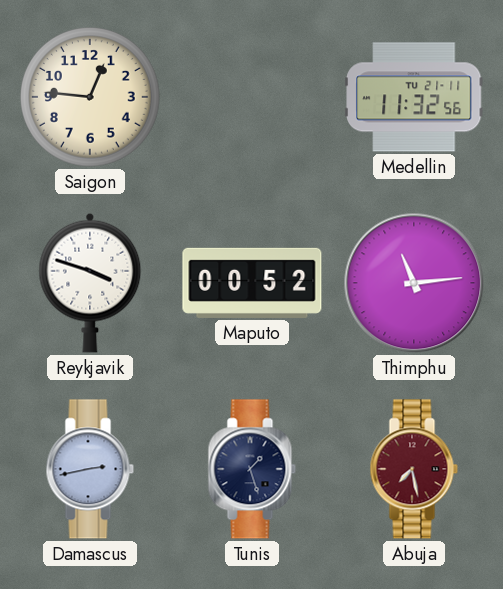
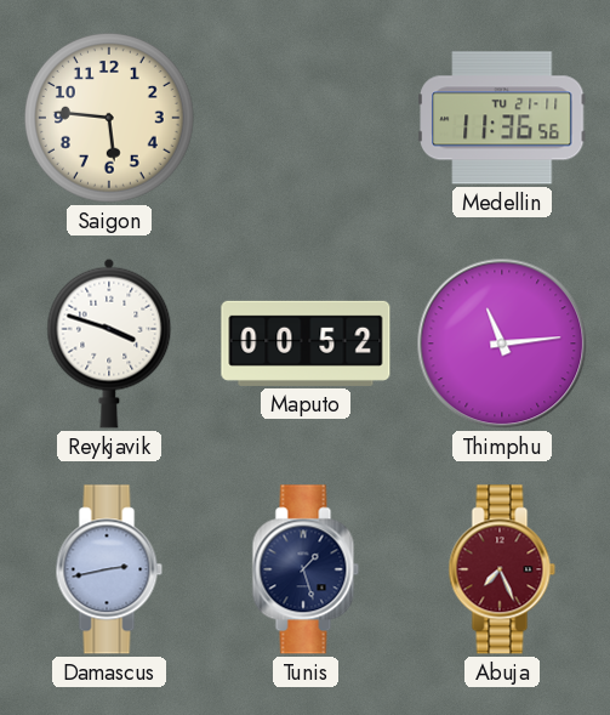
Saigon: 12:46 -> 5:46
Medellin: 11:32 -> 11:36
Abuja: 7:28 -> 7:26
